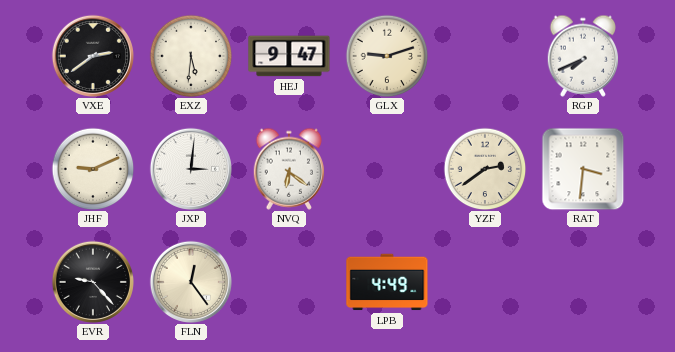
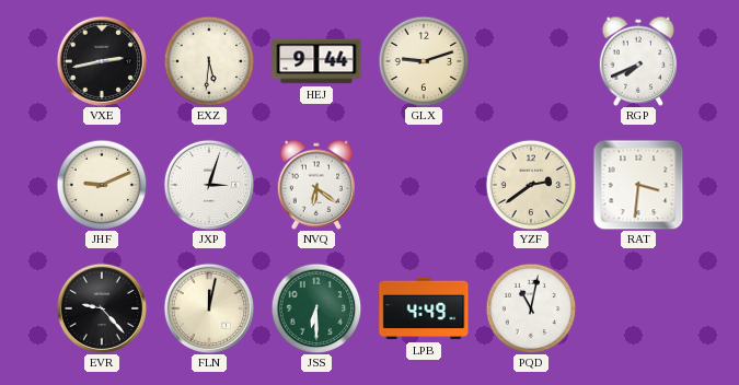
VXE: 2:39 -> 2:43
HEJ: 9:47 -> 9:44
JXP: 3:01 -> 3:03
FLN: 12:24 -> 12:02
JSS: none -> 6:30
PQD: none -> 11:02
